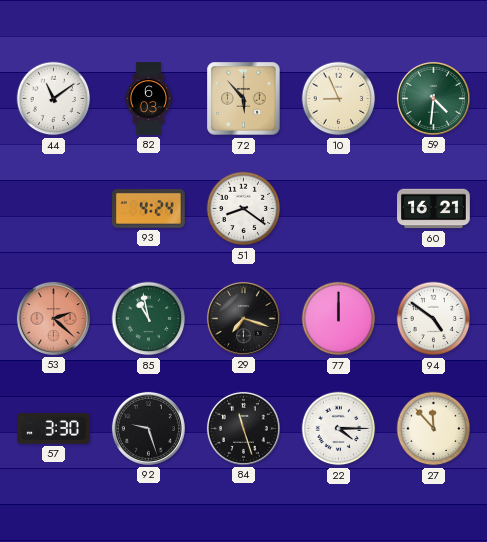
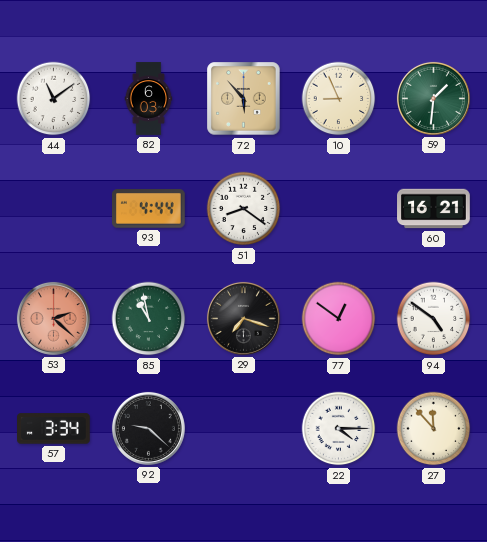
59: 4:31 -> 1:31
93: 4:24 -> 4:44
77: 12:00 -> 12:51
57: 3:30 -> 3:34
92: 9:27 -> 9:22
84: 11:27 -> none
